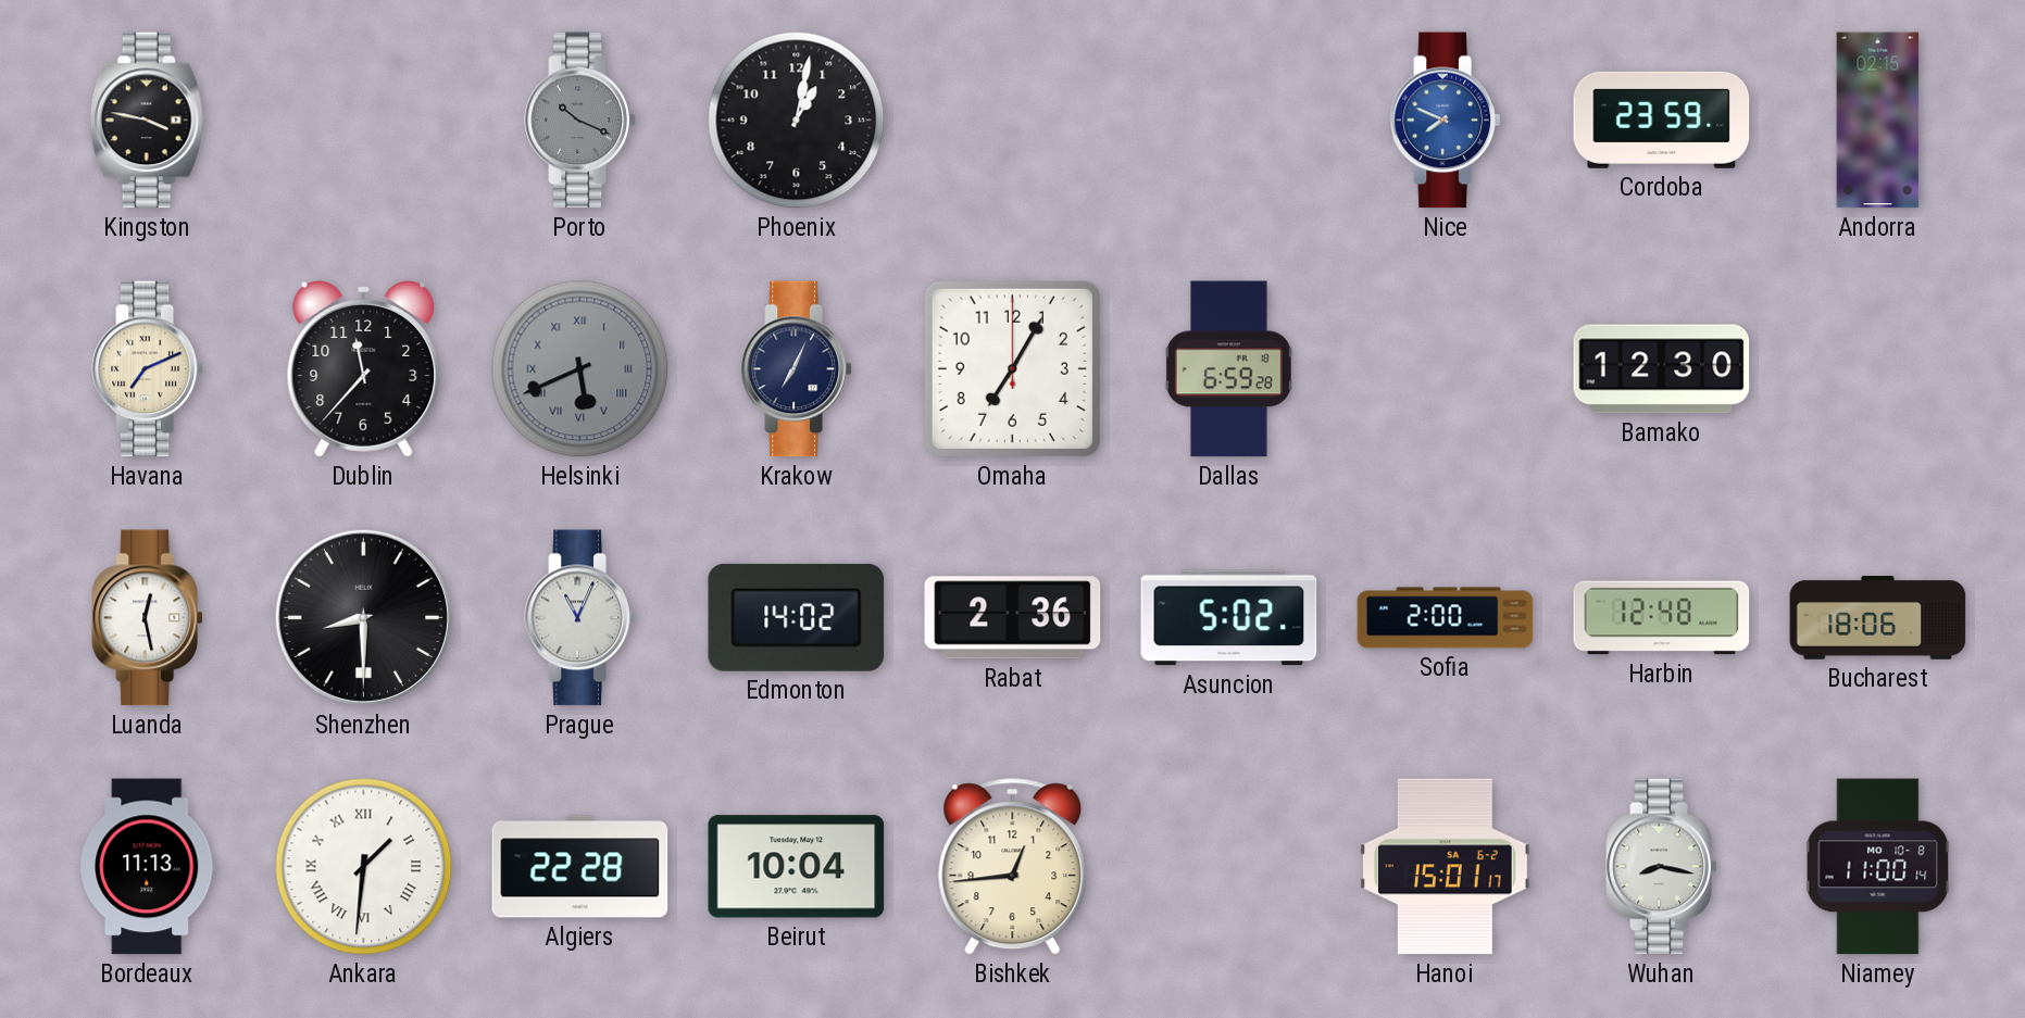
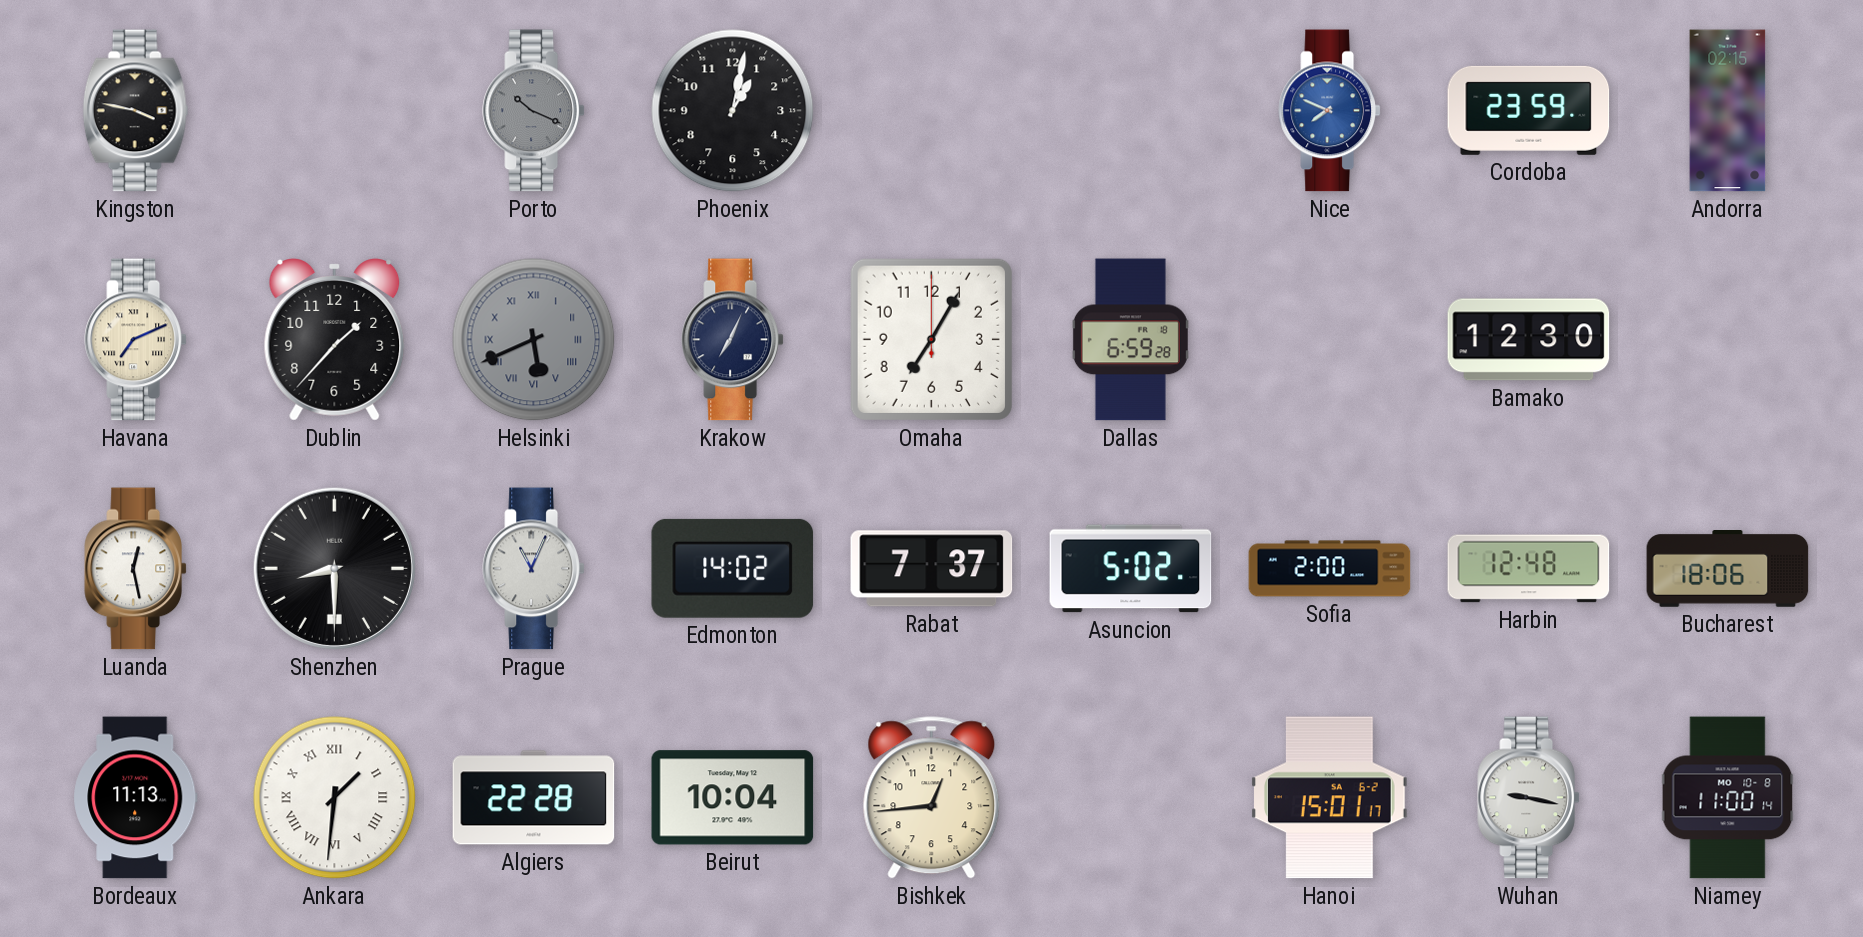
Dublin: 11:37 -> 1:37
Rabat: 2:36 -> 7:37
Wuhan: 8:17 -> 9:17
